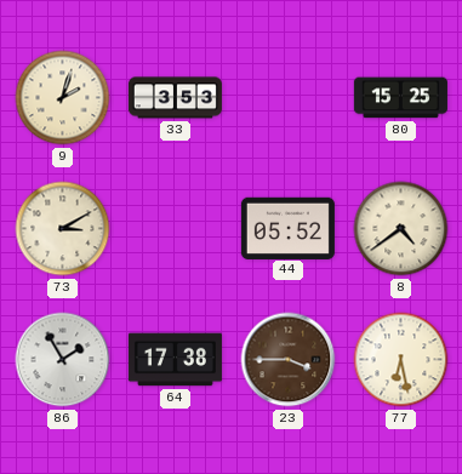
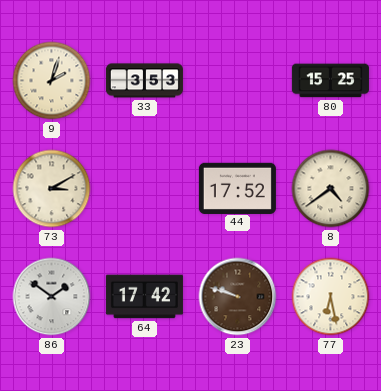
44: 05:52 -> 17:52
86: 1:55 -> 1:51
64: 17:38 -> 17:42
23: 3:45 -> 9:48
